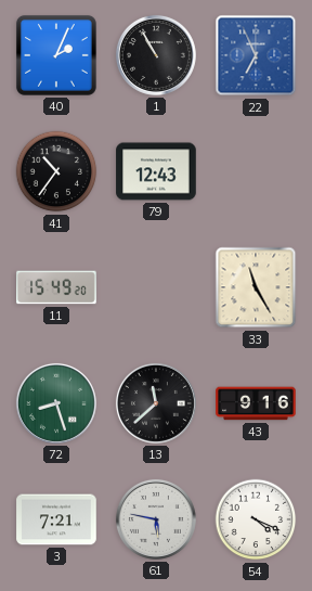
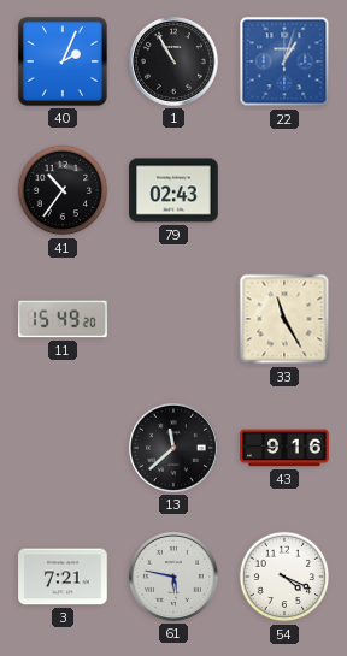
22: 6:56 -> 1:03
79: 12:43 -> 02:43
72: 8:27 -> none
